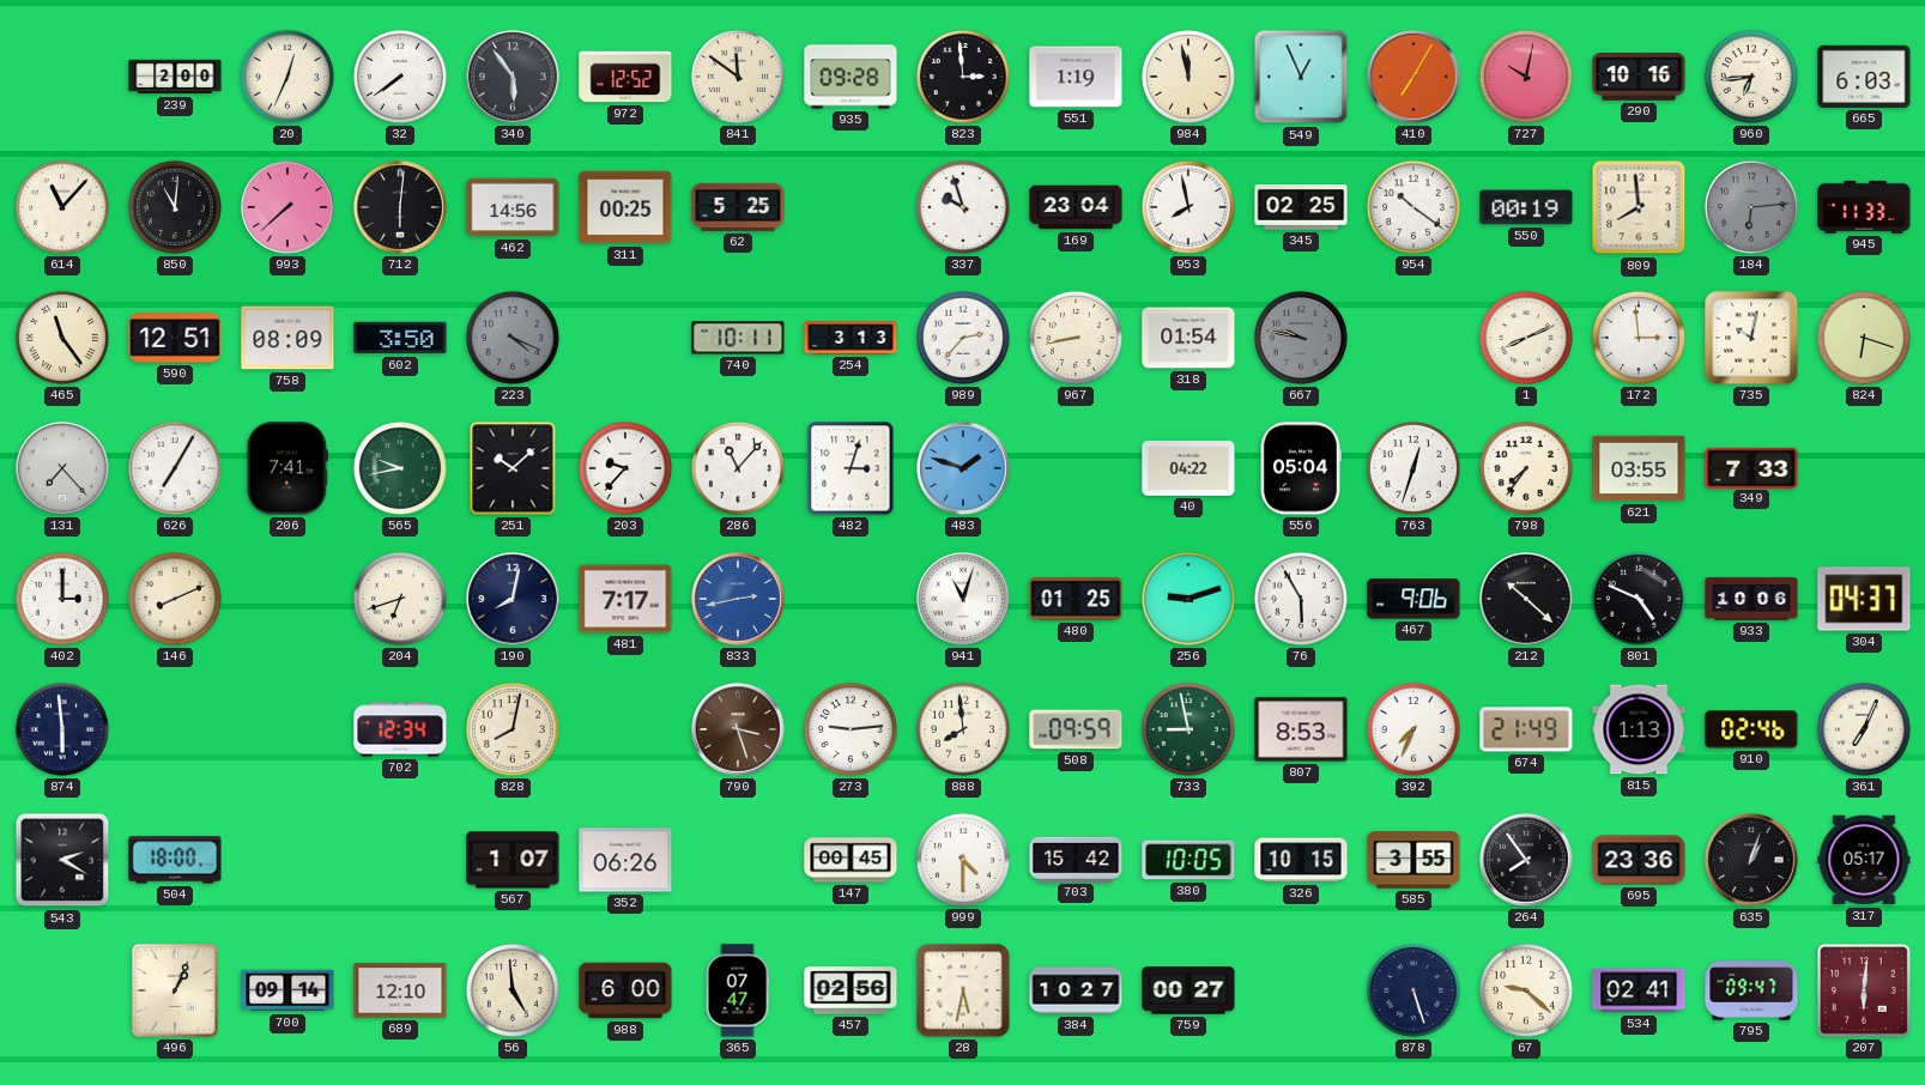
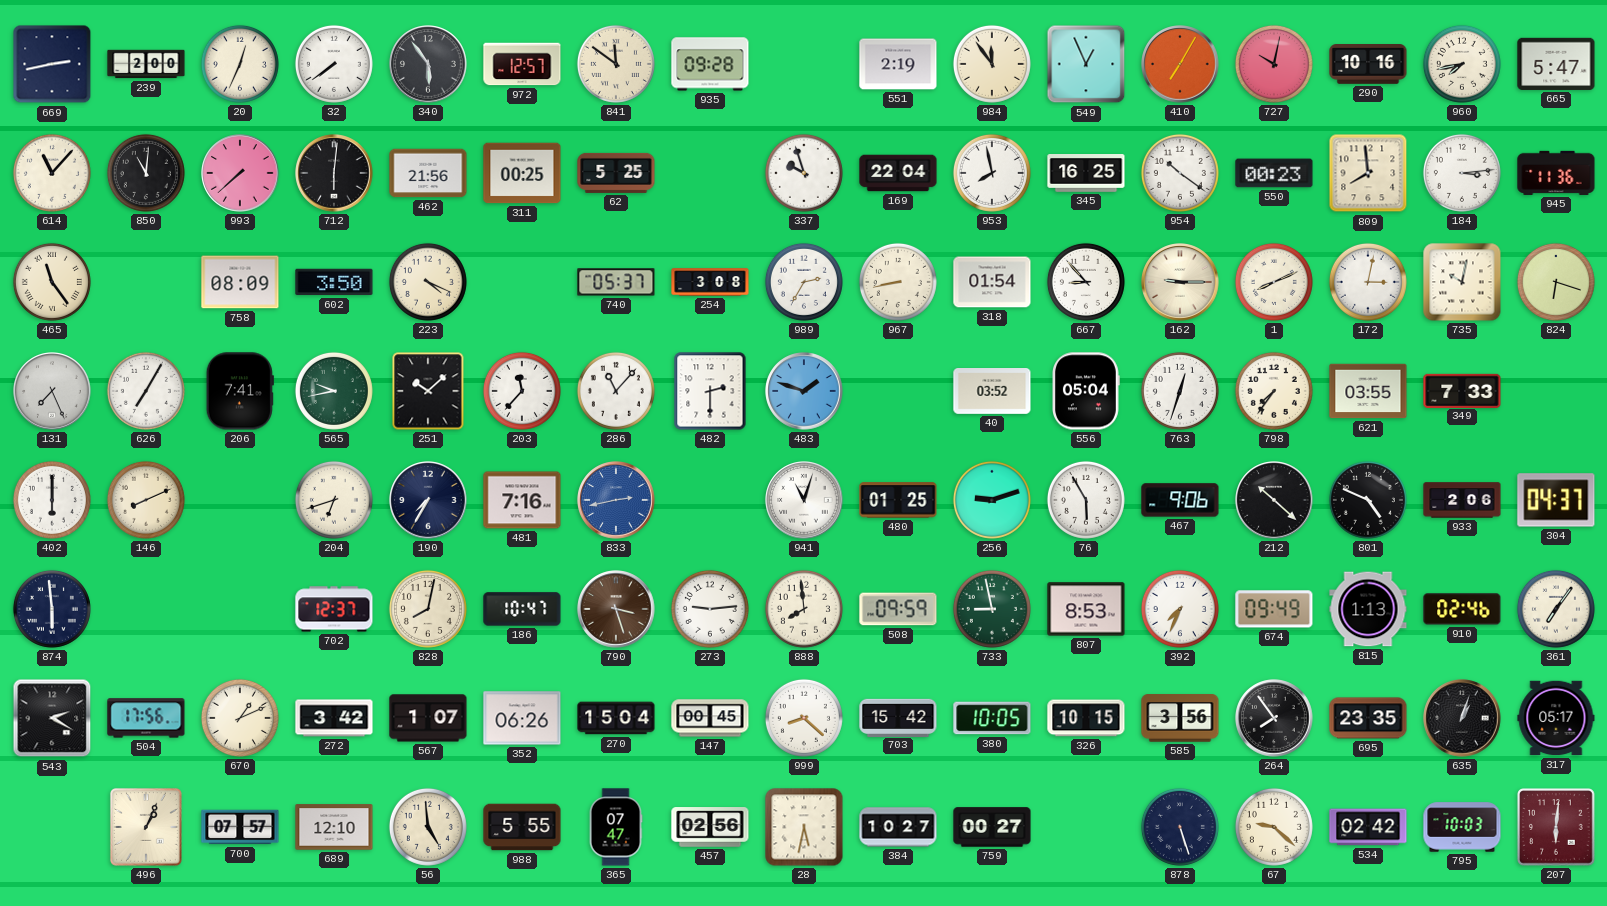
669: none -> 2:43
972: 12:52 -> 12:57
823: 2:59 -> none
551: 1:19 -> 2:19
984: 11:58 -> 11:54
960: 6:44 -> 7:43
665: 6:03 -> 5:47
462: 14:56 -> 21:56
169: 23:04 -> 22:04
345: 02:25 -> 16:25
550: 00:19 -> 00:23
184: 6:14 -> 3:14
184 dial: grey -> white
945: 11:33 -> 11:36
590: 12:51 -> none
223 dial: grey -> cream
740: 10:11 -> 05:37
254: 3:13 -> 3:08
989: 2:37 -> 2:35
667: 9:47 -> 8:53
667 dial: grey -> white
162: none -> 9:15
172: 2:59 -> 3:02
131: 7:23 -> 7:26
203: 9:37 -> 11:37
482: 3:03 -> 2:30
40: 04:22 -> 03:52
402: 3:00 -> 6:00
190: 8:02 -> 7:35
481: 7:17 -> 7:16
933: 10:06 -> 2:06
702: 12:34 -> 12:37
186: none -> 10:47
674: 21:49 -> 09:49
361: 7:04 -> 7:06
504: 18:00 -> 17:56
670: none -> 1:11
272: none -> 3:42
270: none -> 15:04
999: 4:30 -> 8:22
585: 3:55 -> 3:56
695: 23:36 -> 23:35
700: 09:14 -> 07:57
988: 6:00 -> 5:55
534: 02:41 -> 02:42
795: 09:47 -> 10:03
